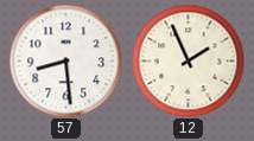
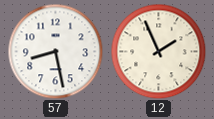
57: 8:29 -> 8:28
